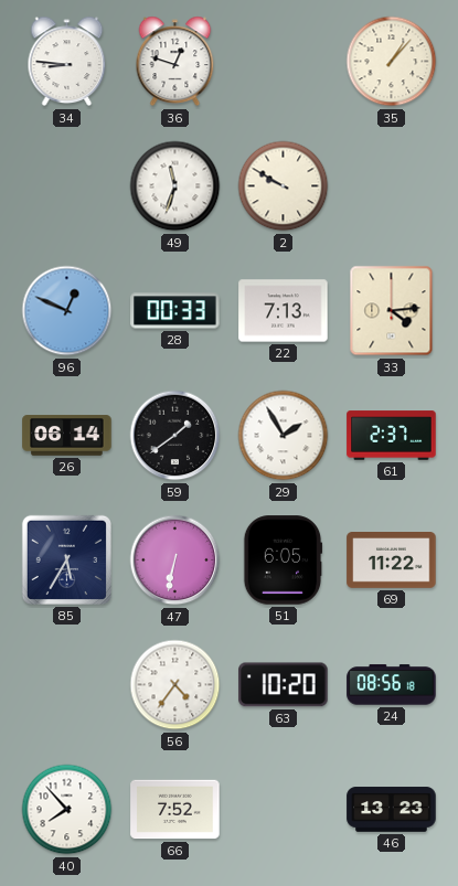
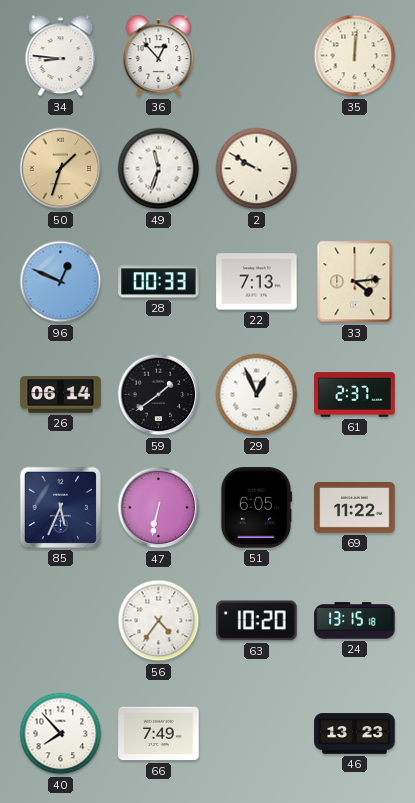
36: 12:48 -> 12:53
35: 1:07 -> 12:01
50: none -> 1:33
29: 1:55 -> 12:56
85: 5:35 -> 5:34
24: 08:56 -> 13:15
66: 7:52 -> 7:49
